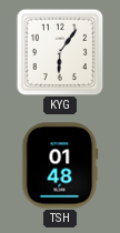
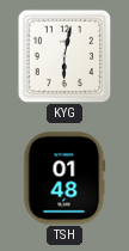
KYG: 6:06 -> 6:02
